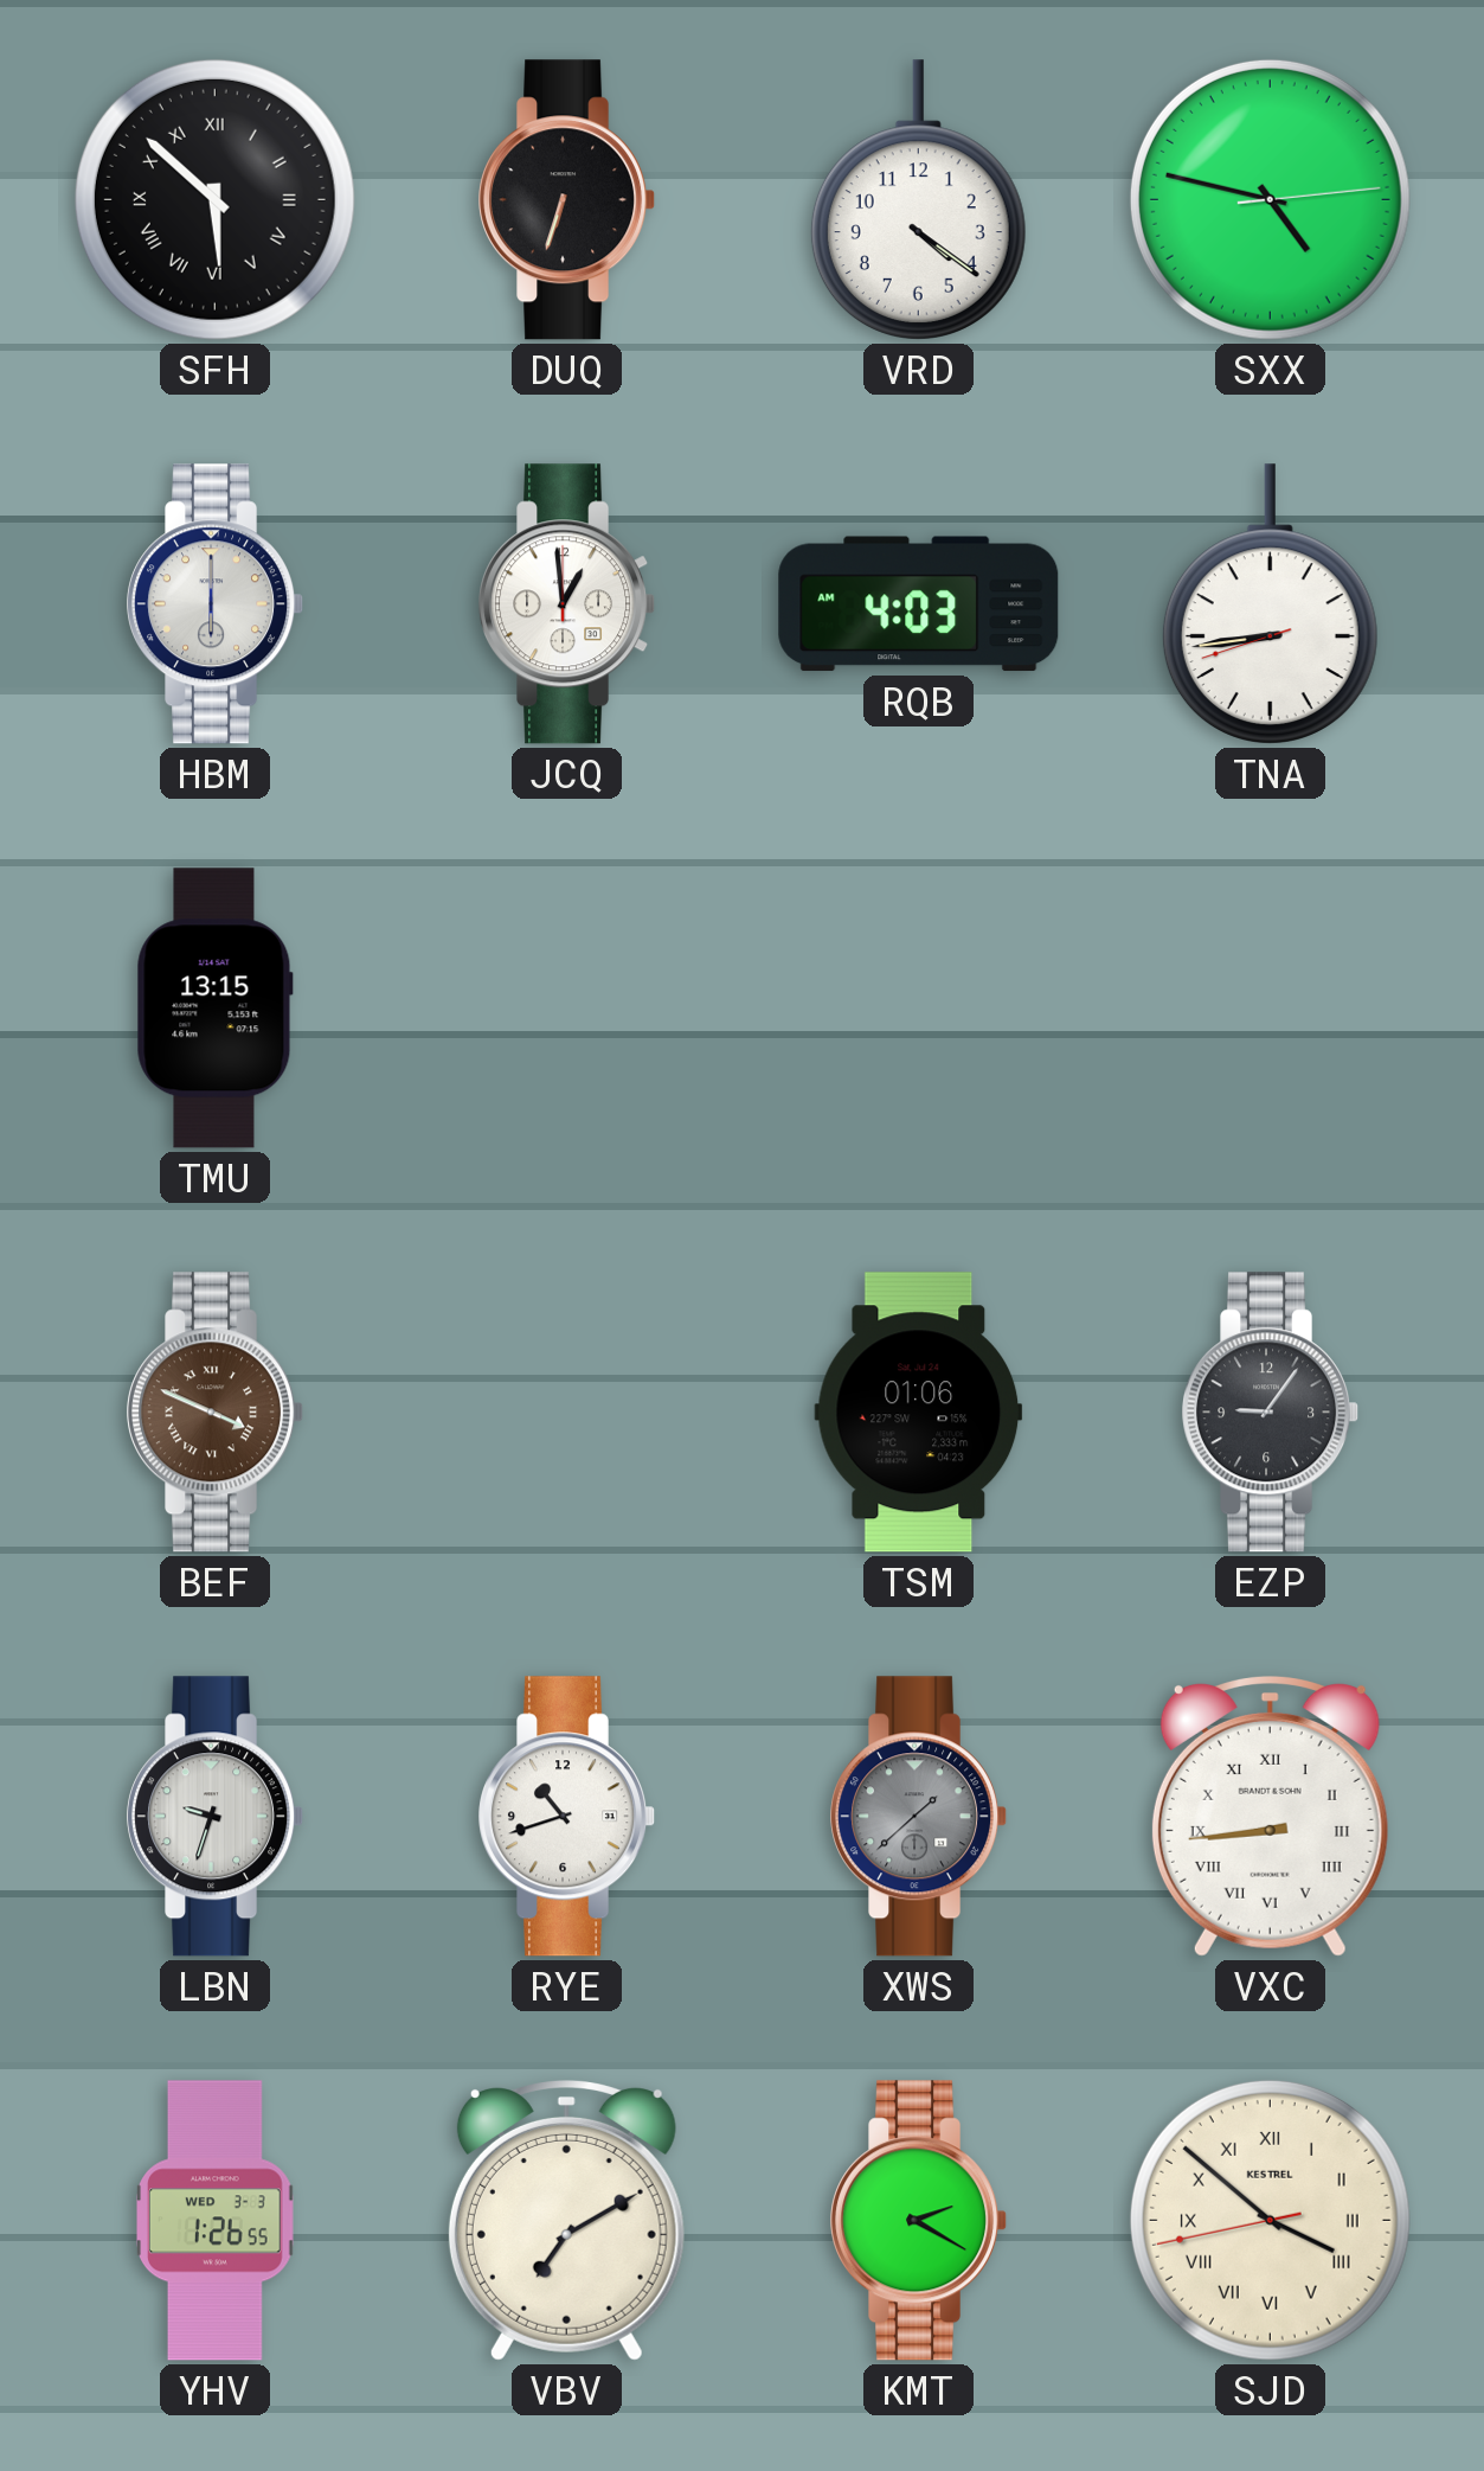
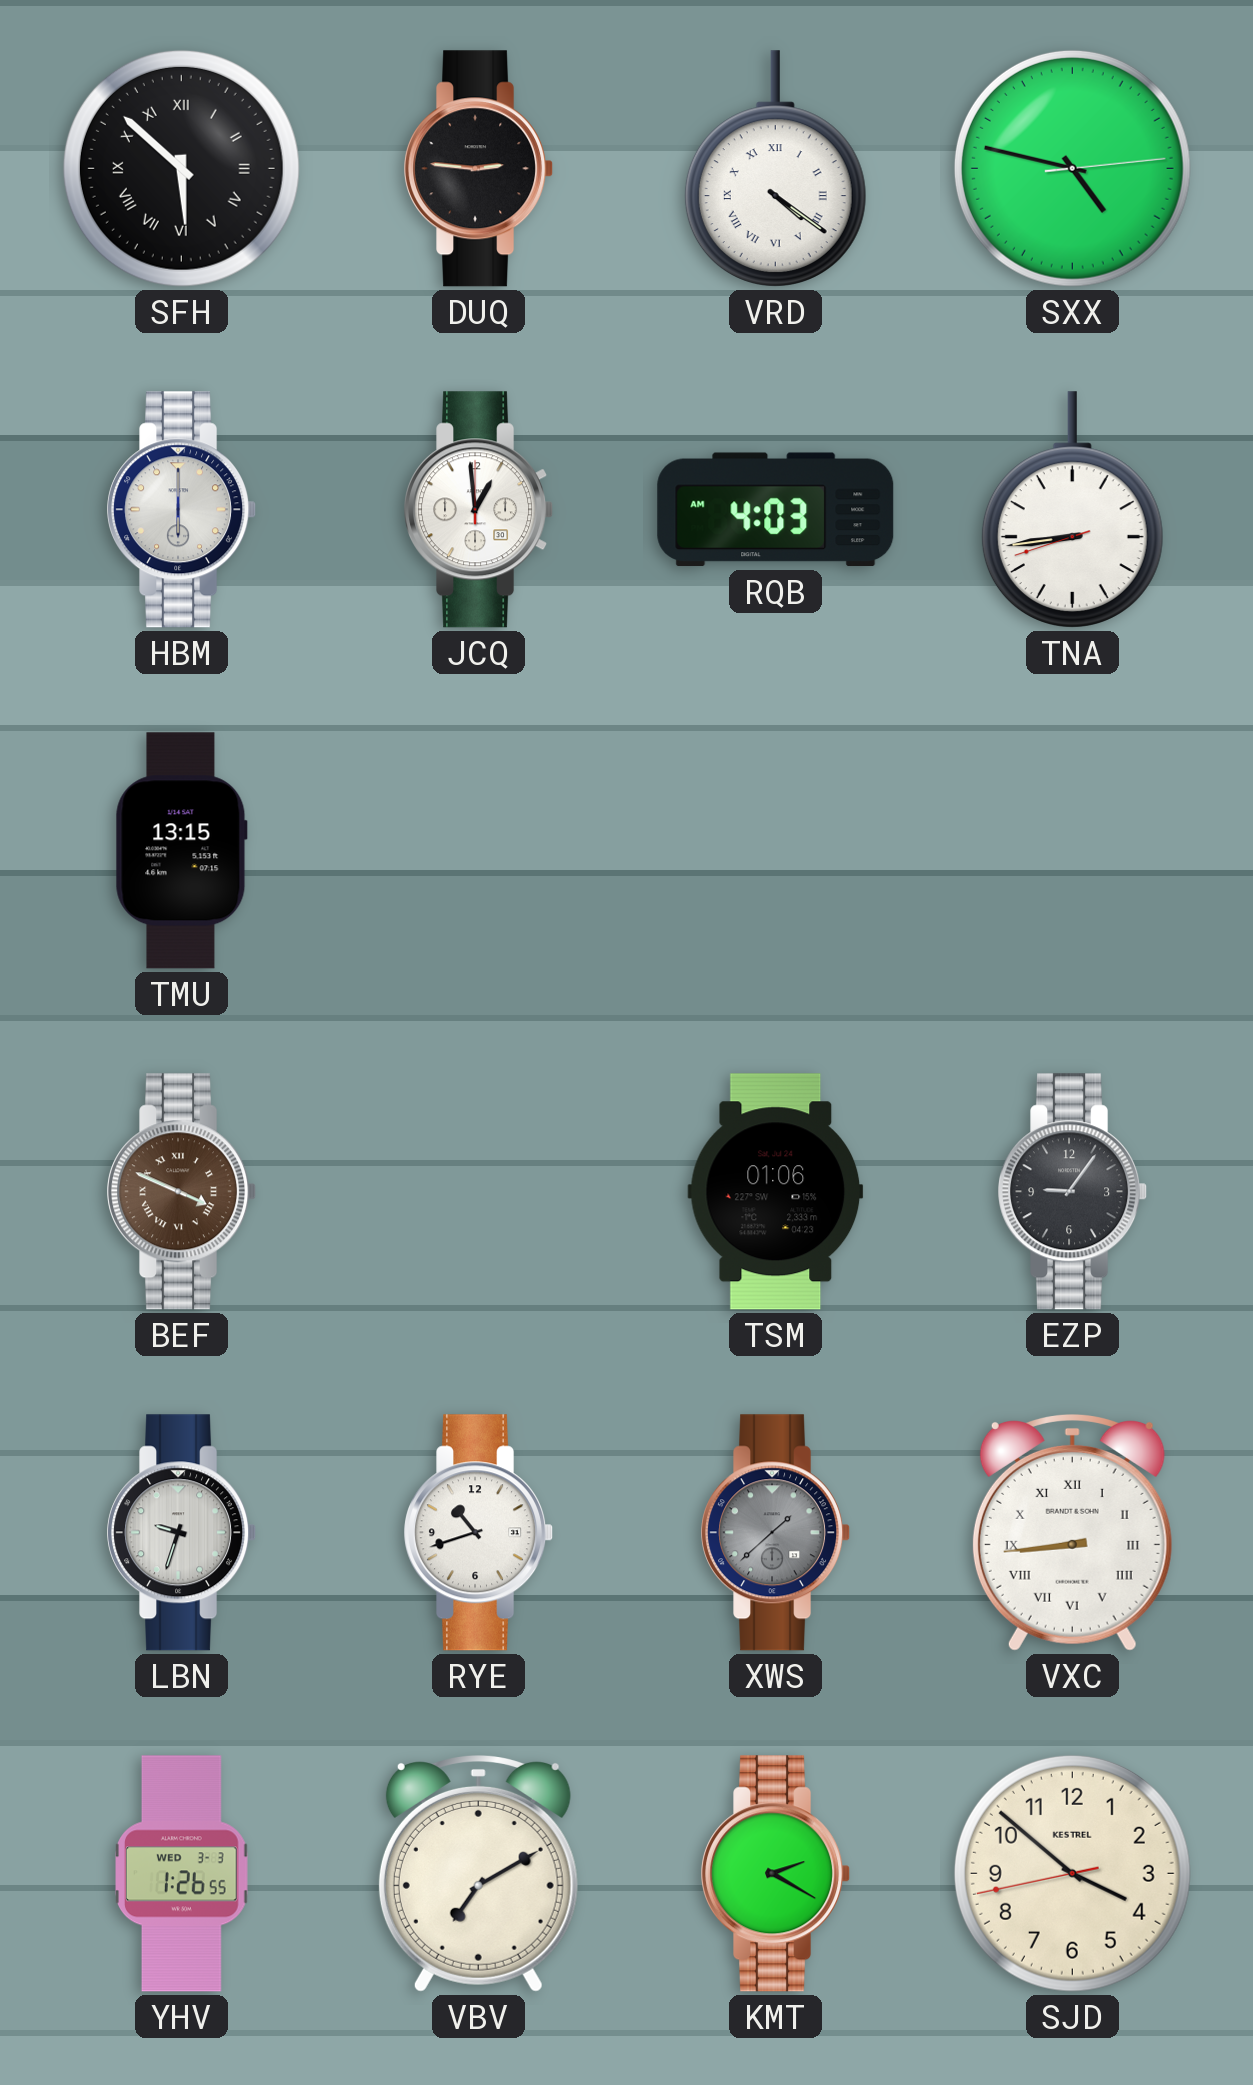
DUQ: 6:33 -> 2:46
VRD numerals: Arabic -> Roman
SJD numerals: Roman -> Arabic
